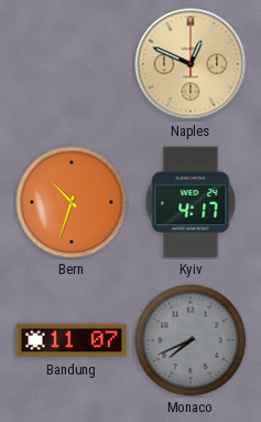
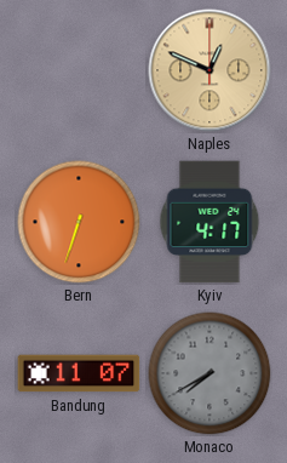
Bern: 10:33 -> 6:33
Monaco: 7:41 -> 7:40
